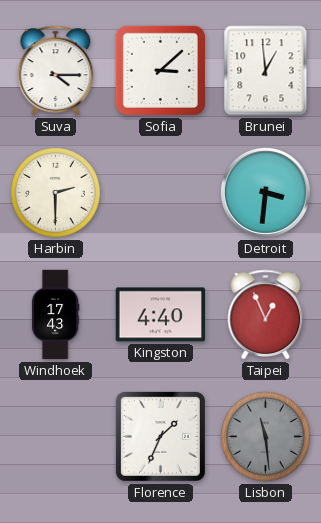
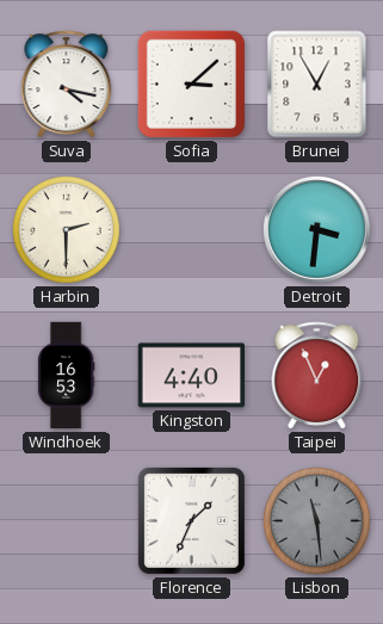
Suva: 4:15 -> 4:17
Brunei: 12:59 -> 12:55
Windhoek: 17:43 -> 16:53
